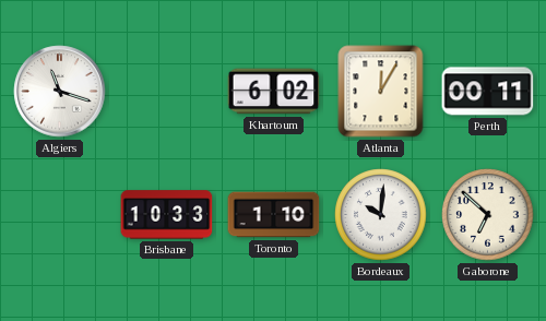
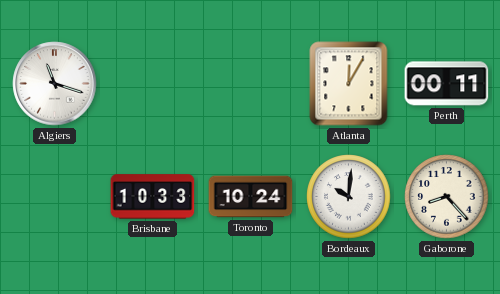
Khartoum: 6:02 -> none
Toronto: 1:10 -> 10:24
Gaborone: 6:52 -> 8:23
